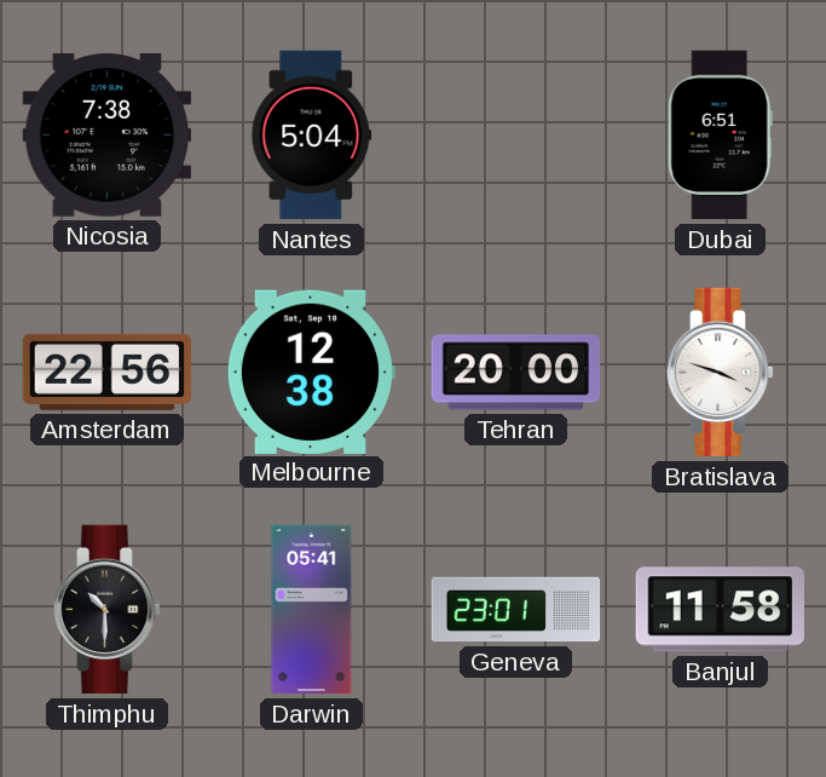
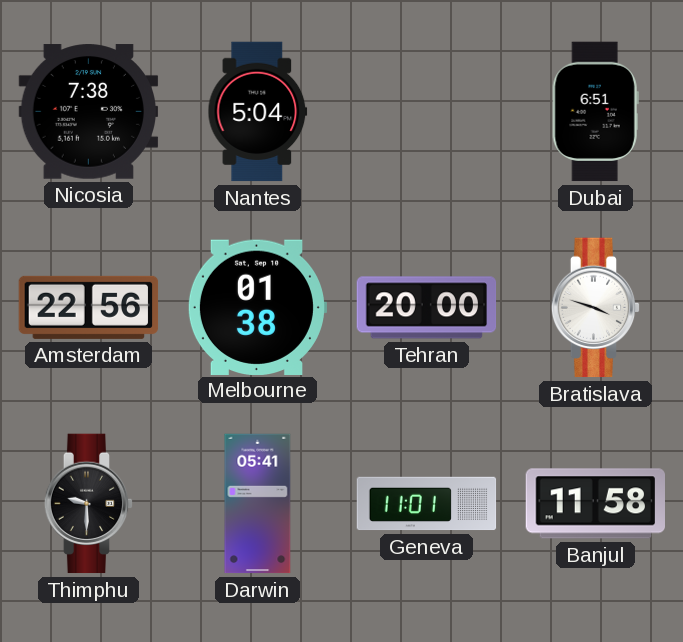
Melbourne: 12:38 -> 01:38
Thimphu: 10:30 -> 9:30
Geneva: 23:01 -> 11:01
